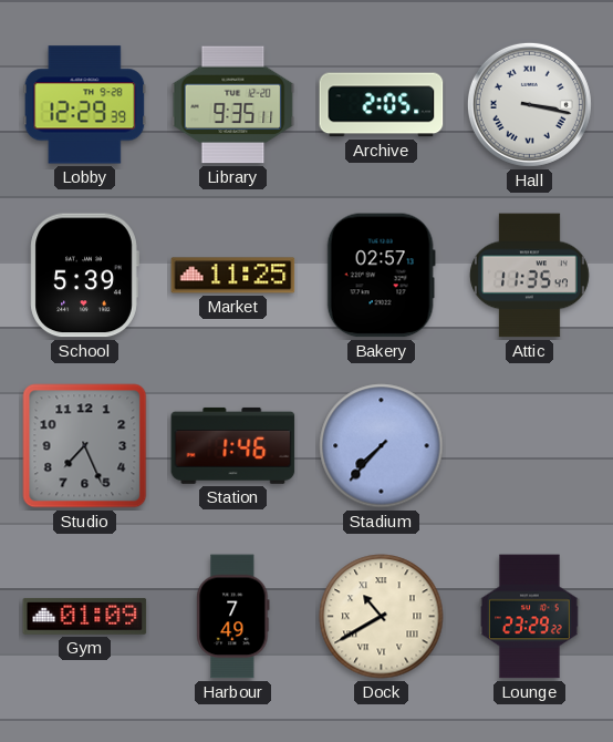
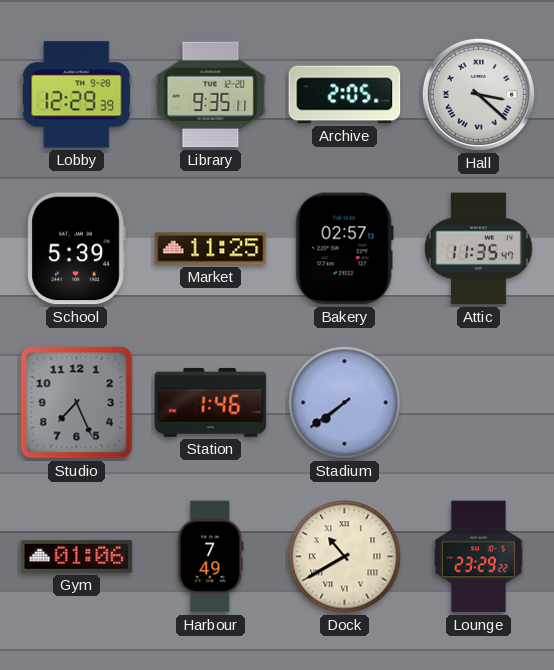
Hall: 3:17 -> 3:22
Stadium: 7:37 -> 7:39
Gym: 01:09 -> 01:06
